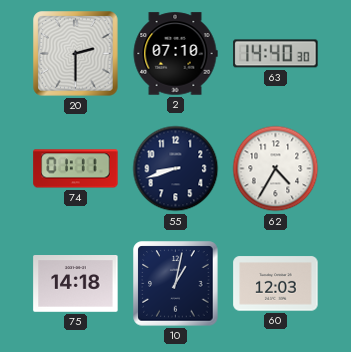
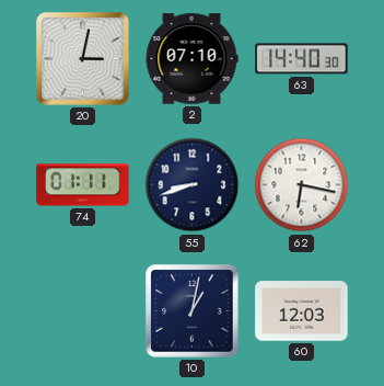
20: 2:30 -> 3:02
62: 4:35 -> 6:17
75: 14:18 -> none
